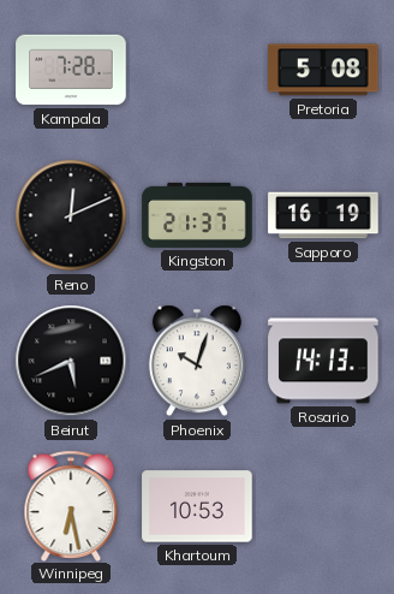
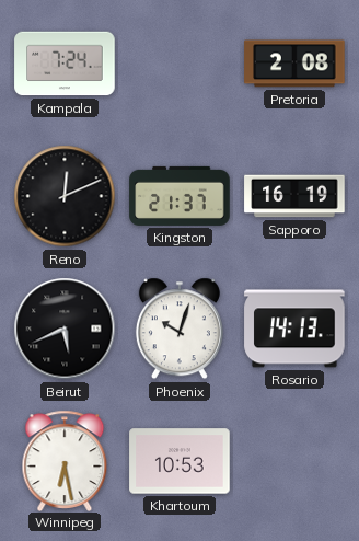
Kampala: 7:28 -> 7:24
Pretoria: 5:08 -> 2:08
